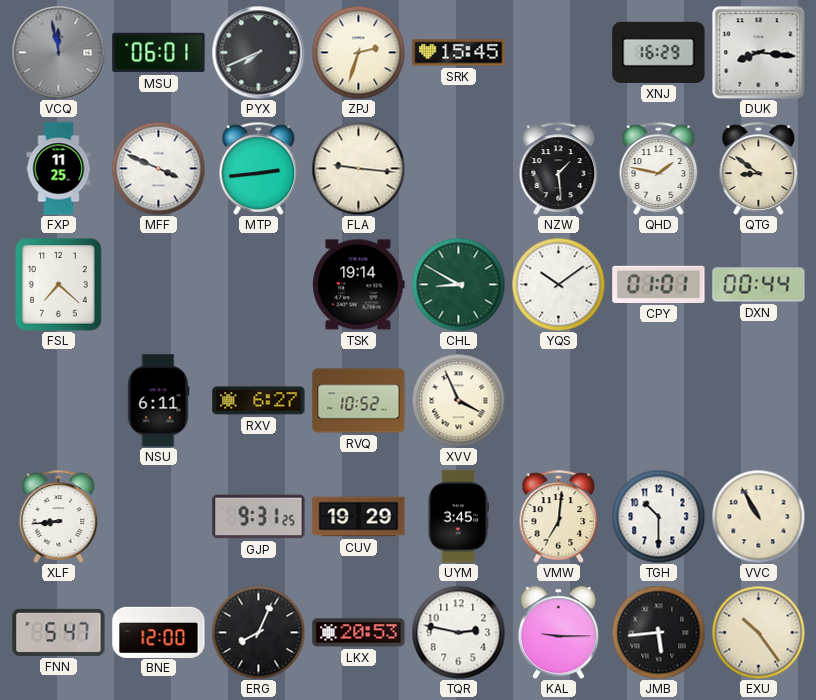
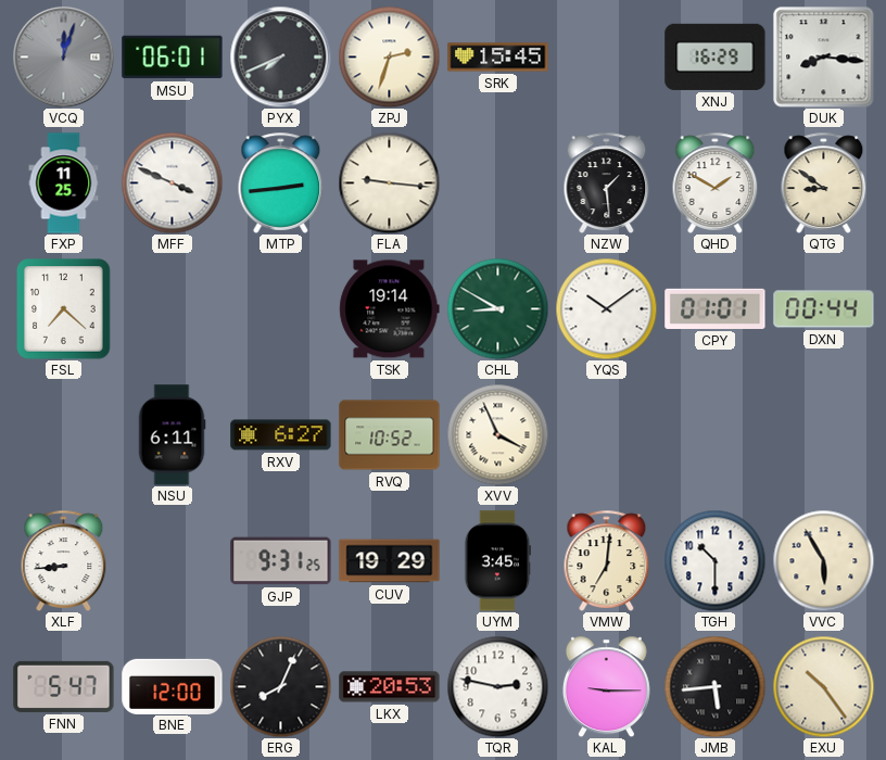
VCQ: 11:58 -> 12:03
QHD: 1:47 -> 1:50
VVC: 10:55 -> 5:55
